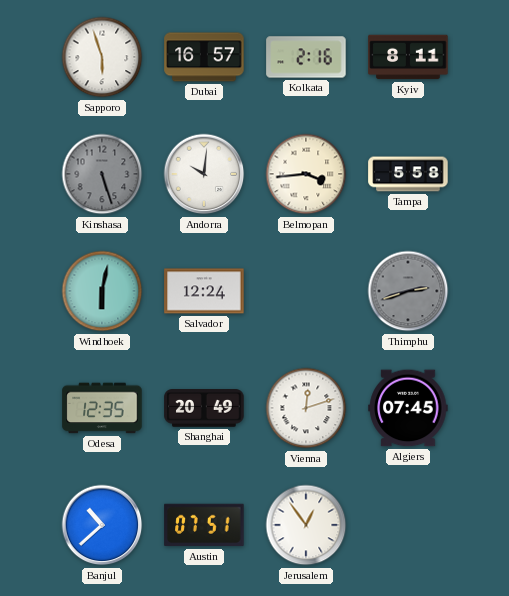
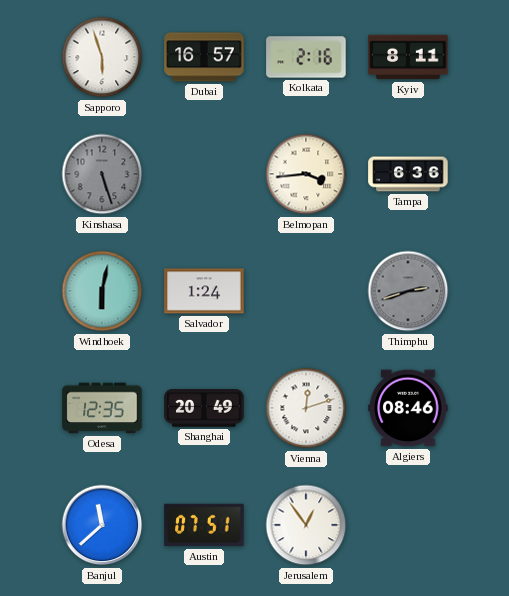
Andorra: 10:01 -> none
Tampa: 5:58 -> 6:36
Salvador: 12:24 -> 1:24
Algiers: 07:45 -> 08:46
Banjul: 10:38 -> 11:38
